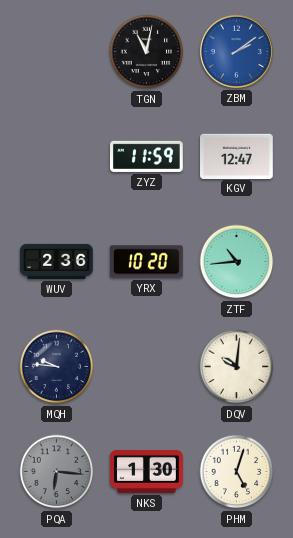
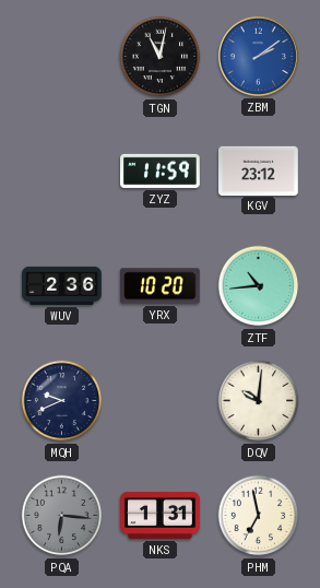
KGV: 12:47 -> 23:12
MQH: 9:46 -> 9:41
NKS: 1:30 -> 1:31
PHM: 5:03 -> 6:58
